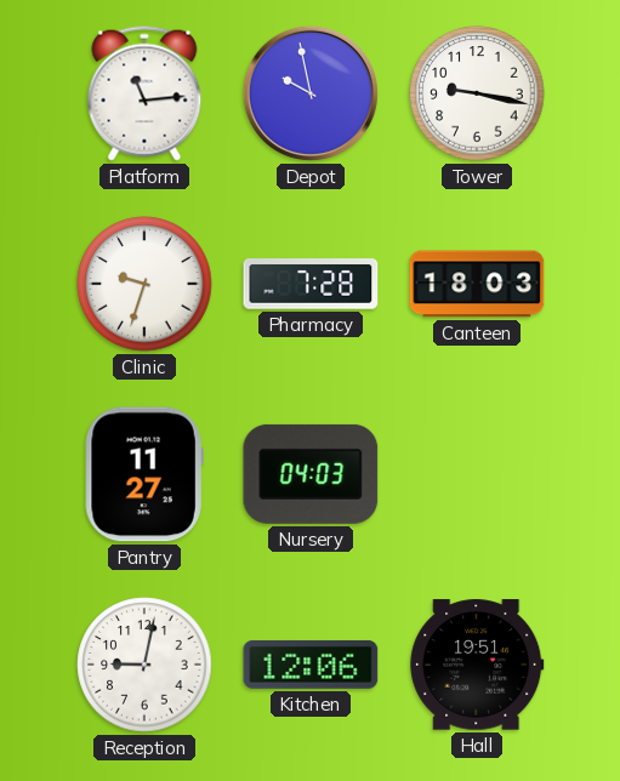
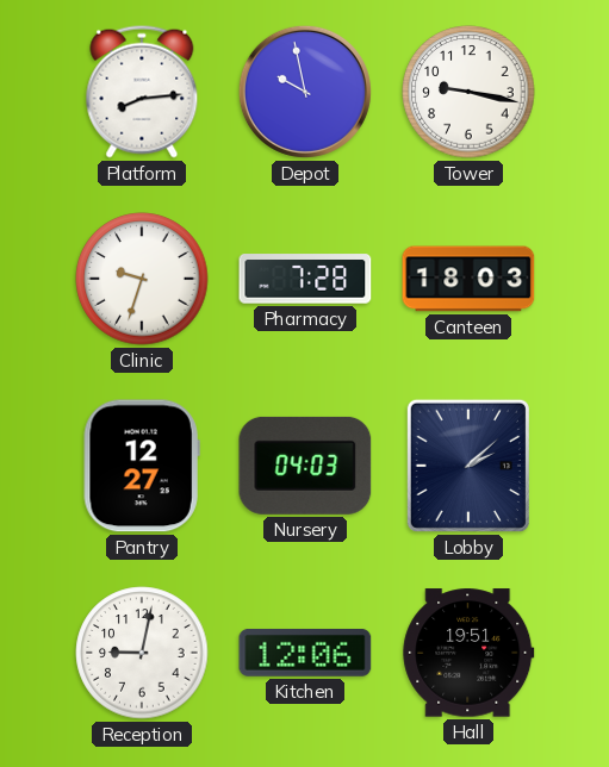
Platform: 11:14 -> 8:14
Pantry: 11:27 -> 12:27
Lobby: none -> 2:08
